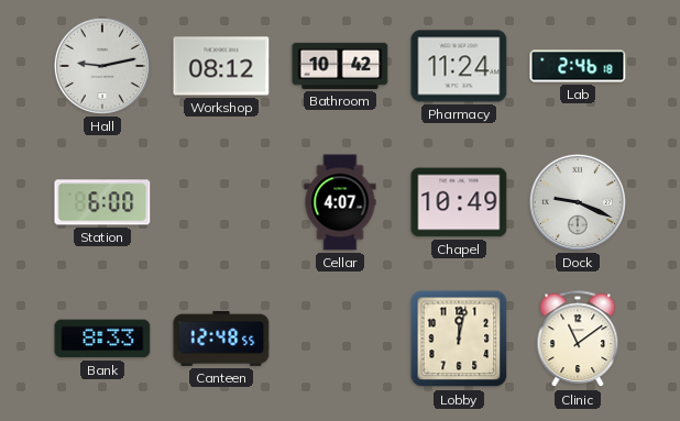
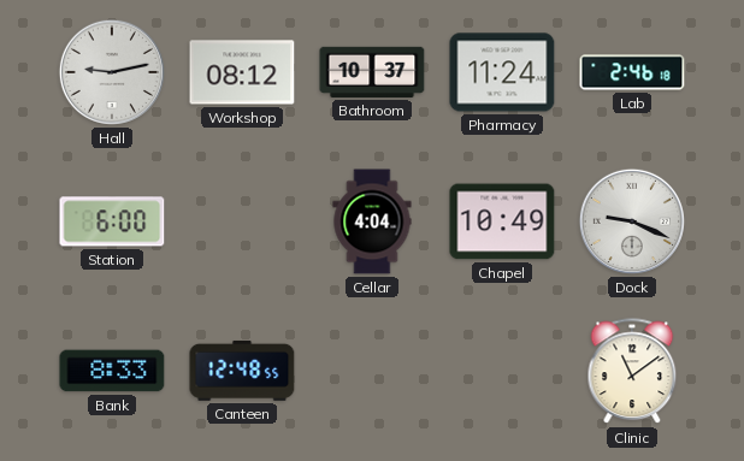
Bathroom: 10:42 -> 10:37
Cellar: 4:07 -> 4:04
Lobby: 12:02 -> none
